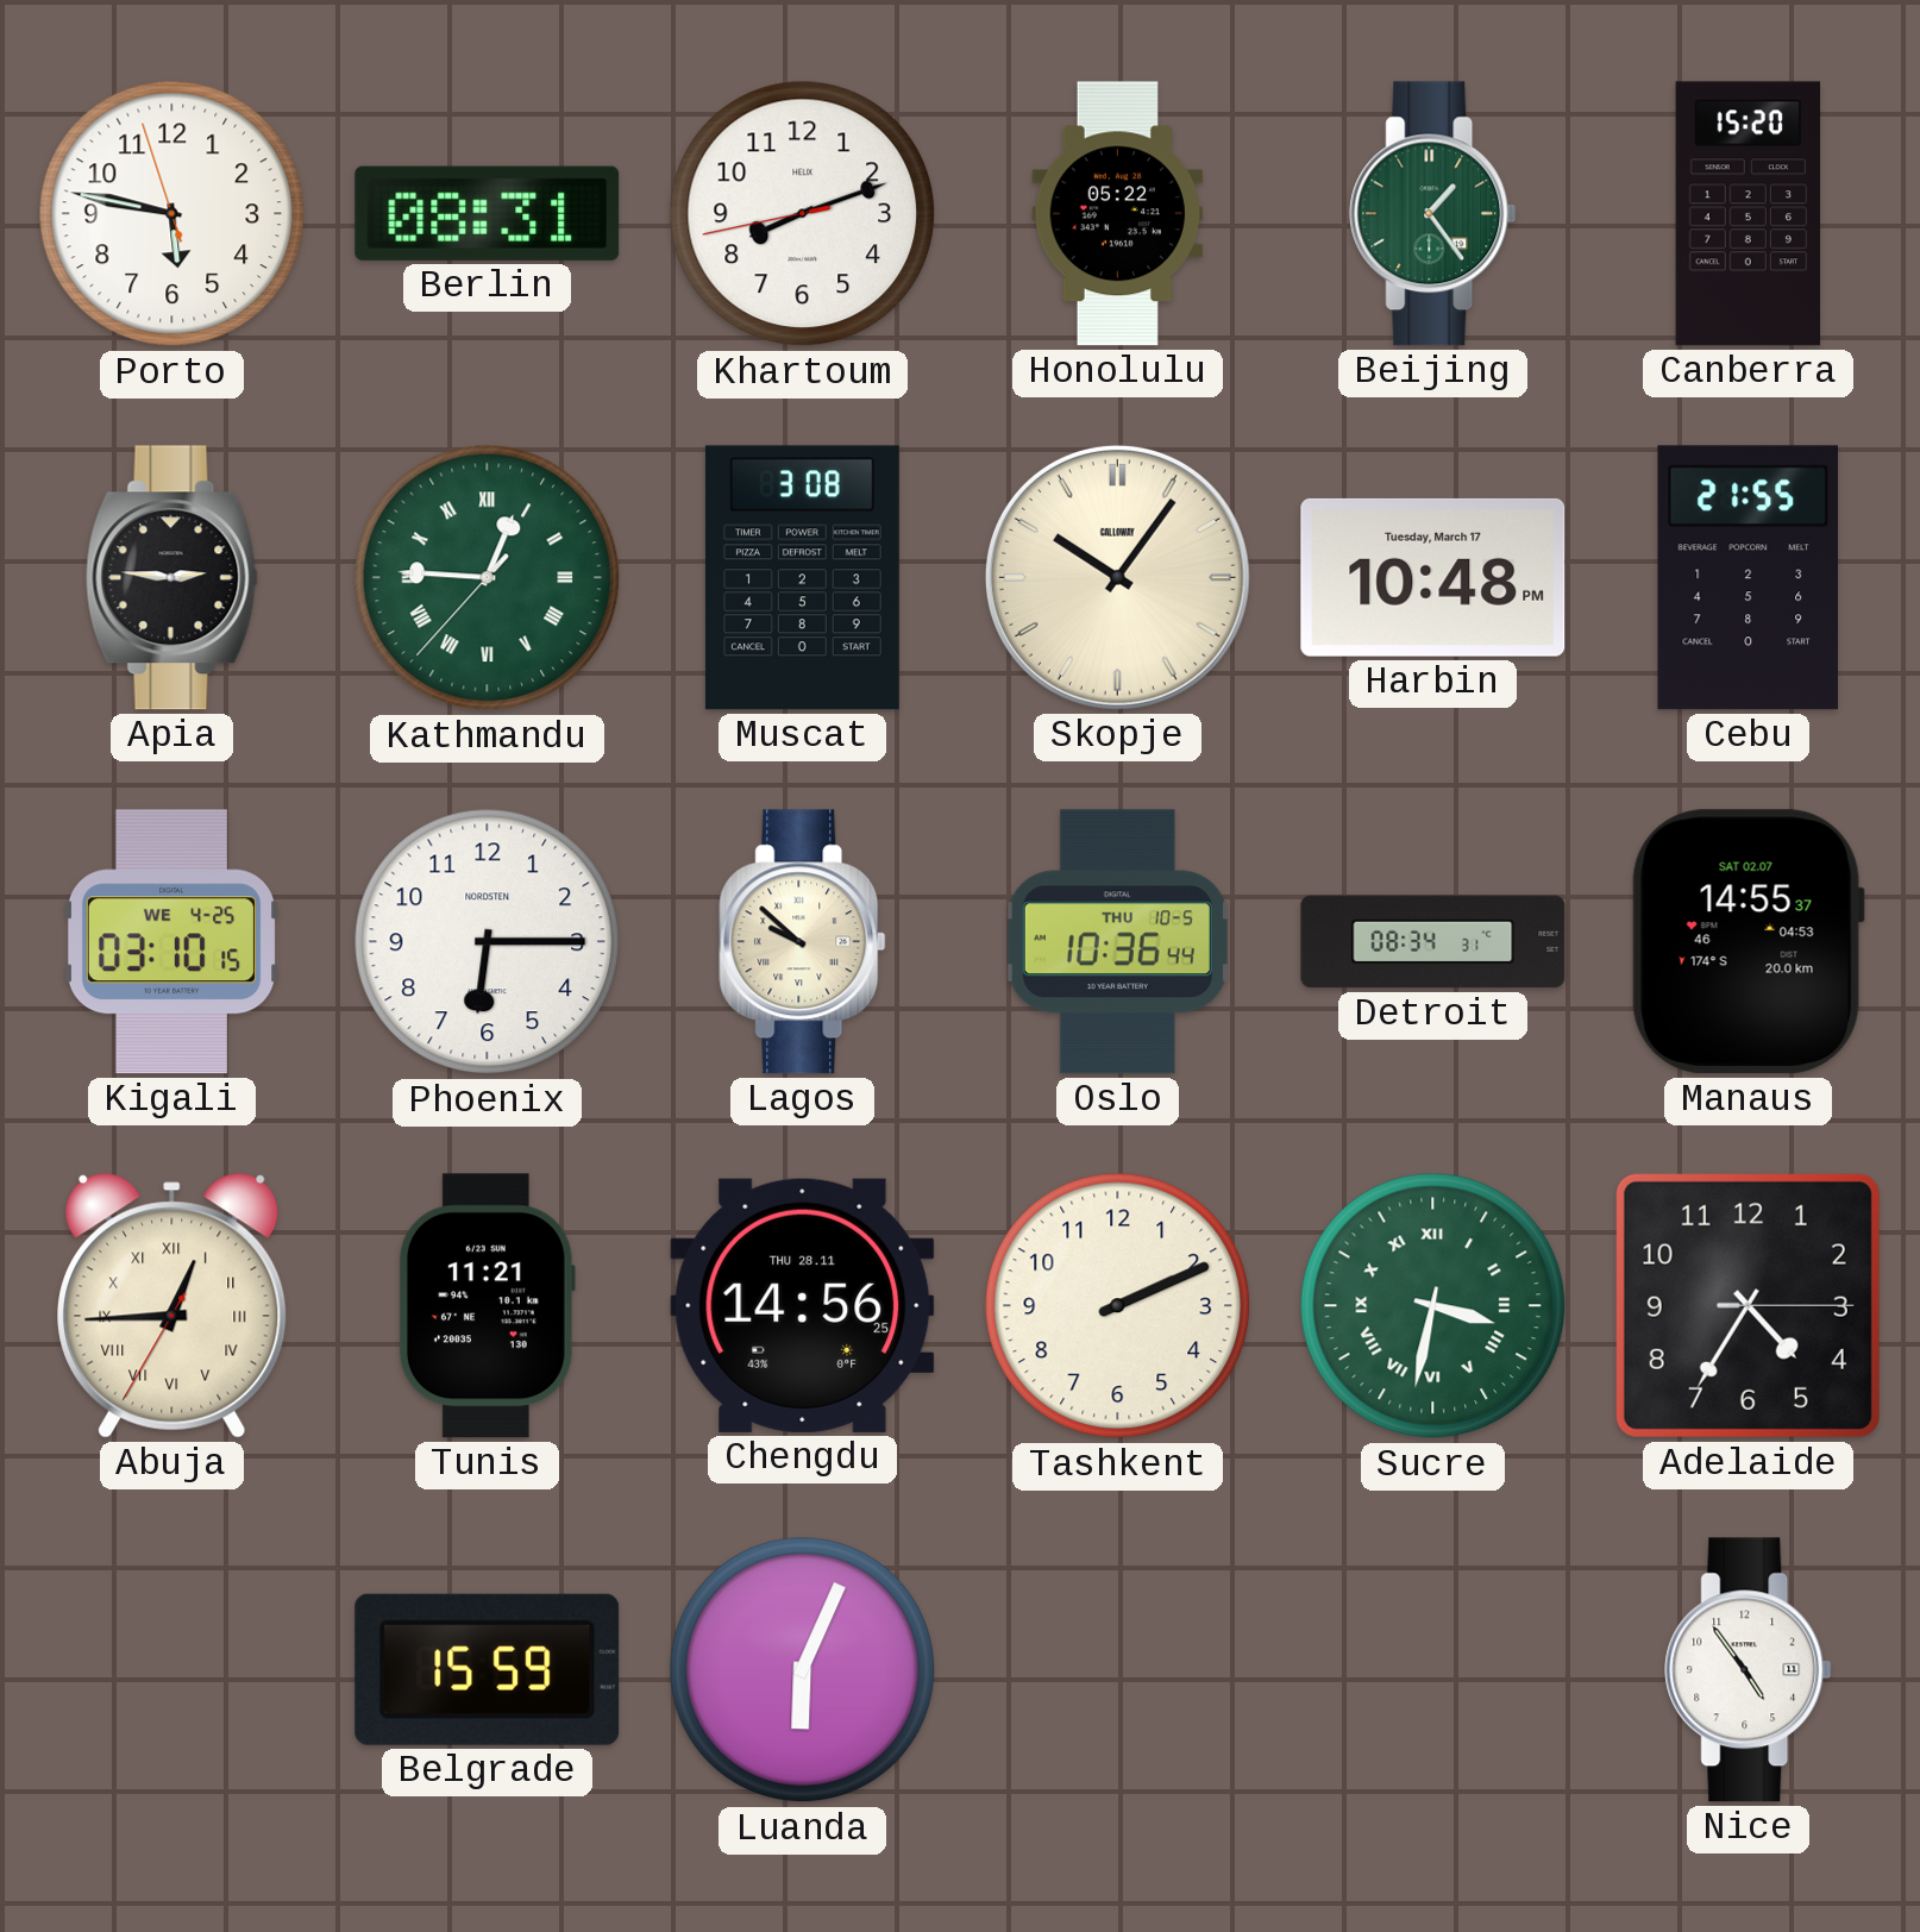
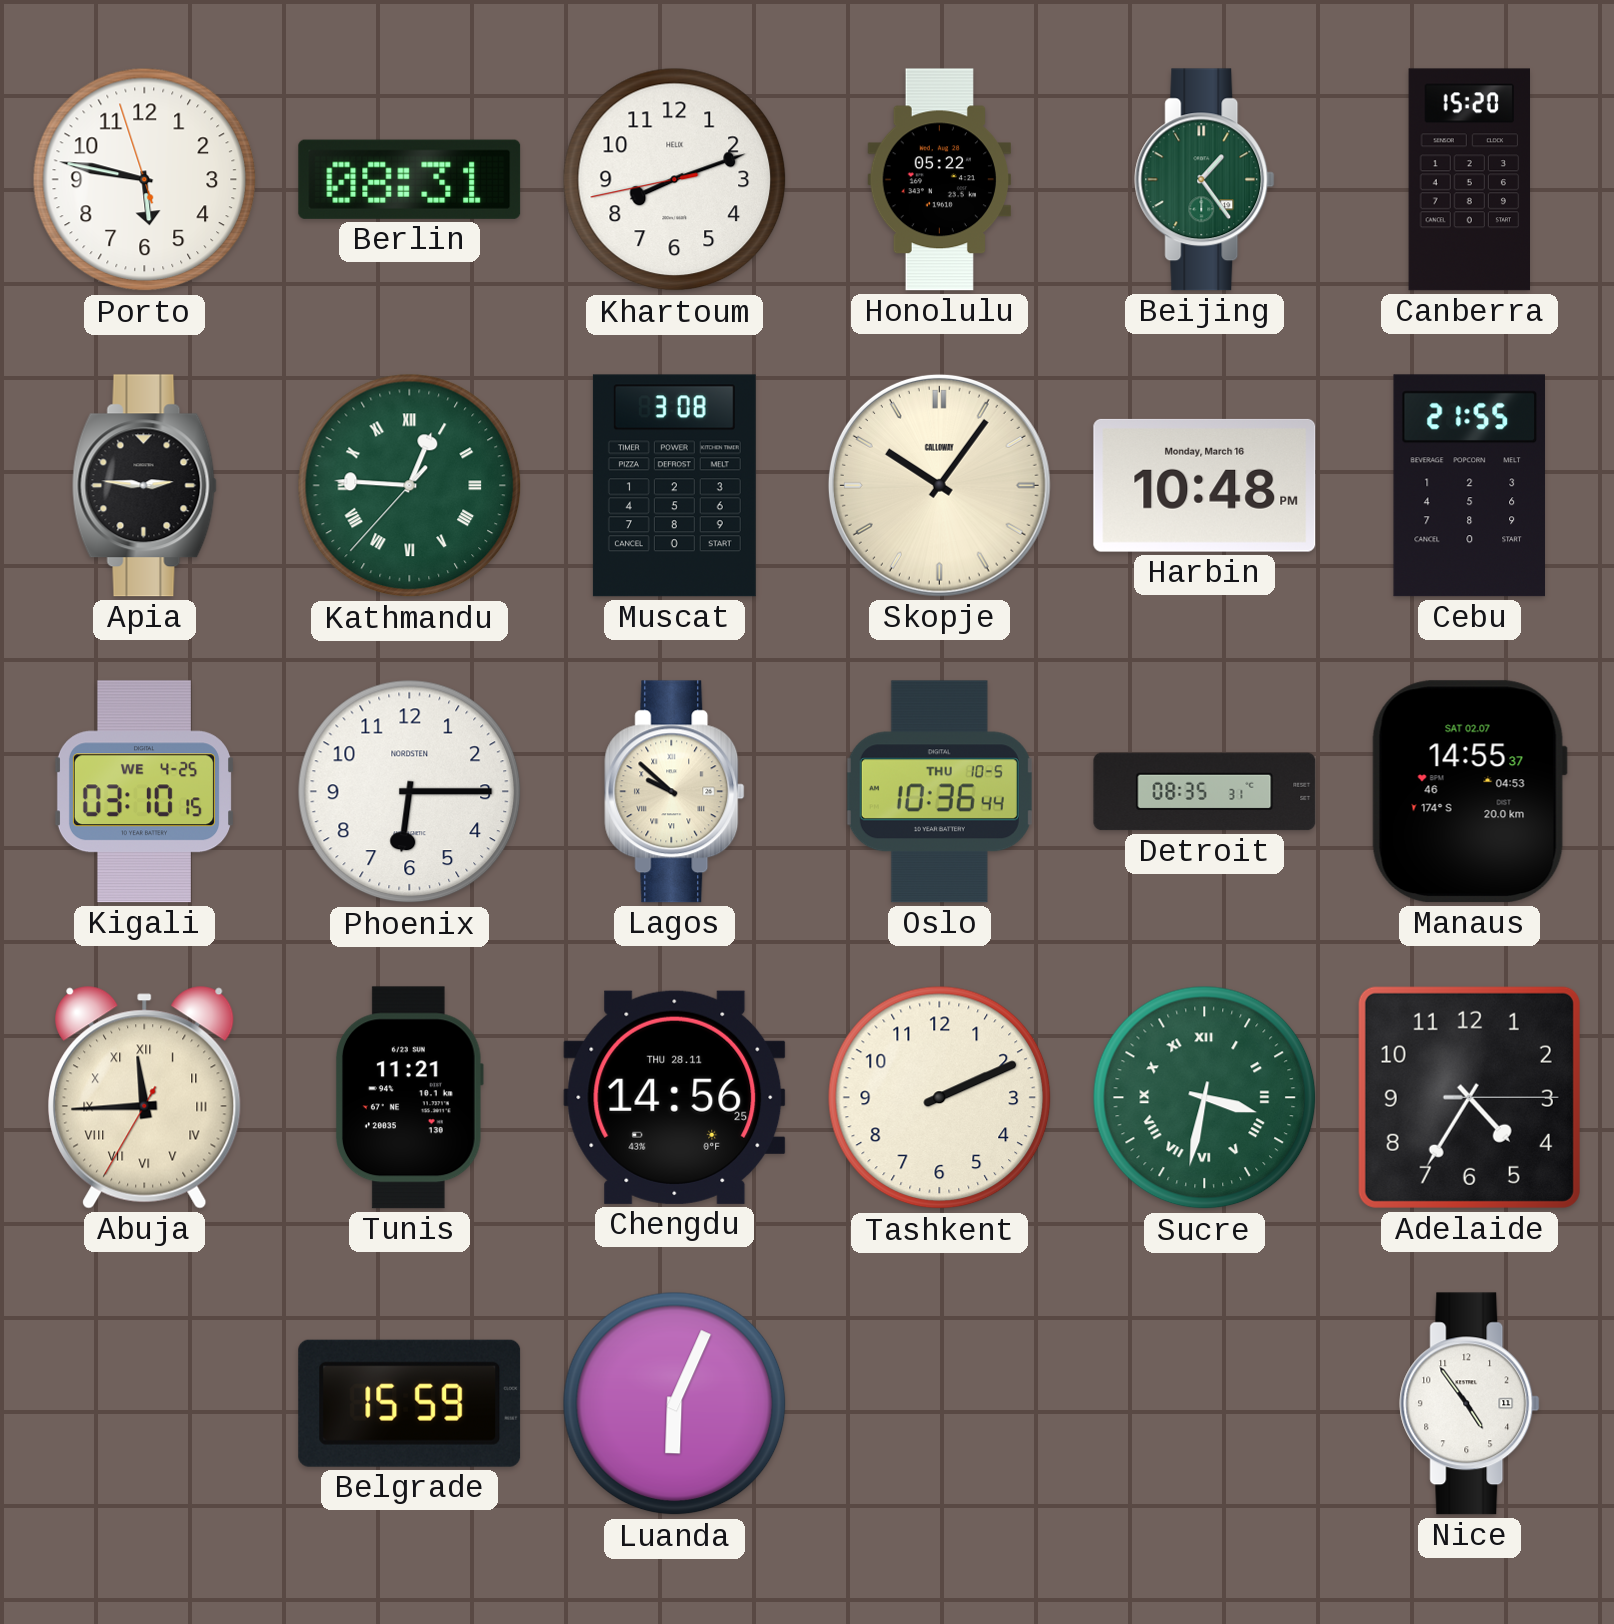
Harbin date: Tuesday, March 17 -> Monday, March 16
Detroit: 08:34 -> 08:35
Abuja: 12:44 -> 11:44
